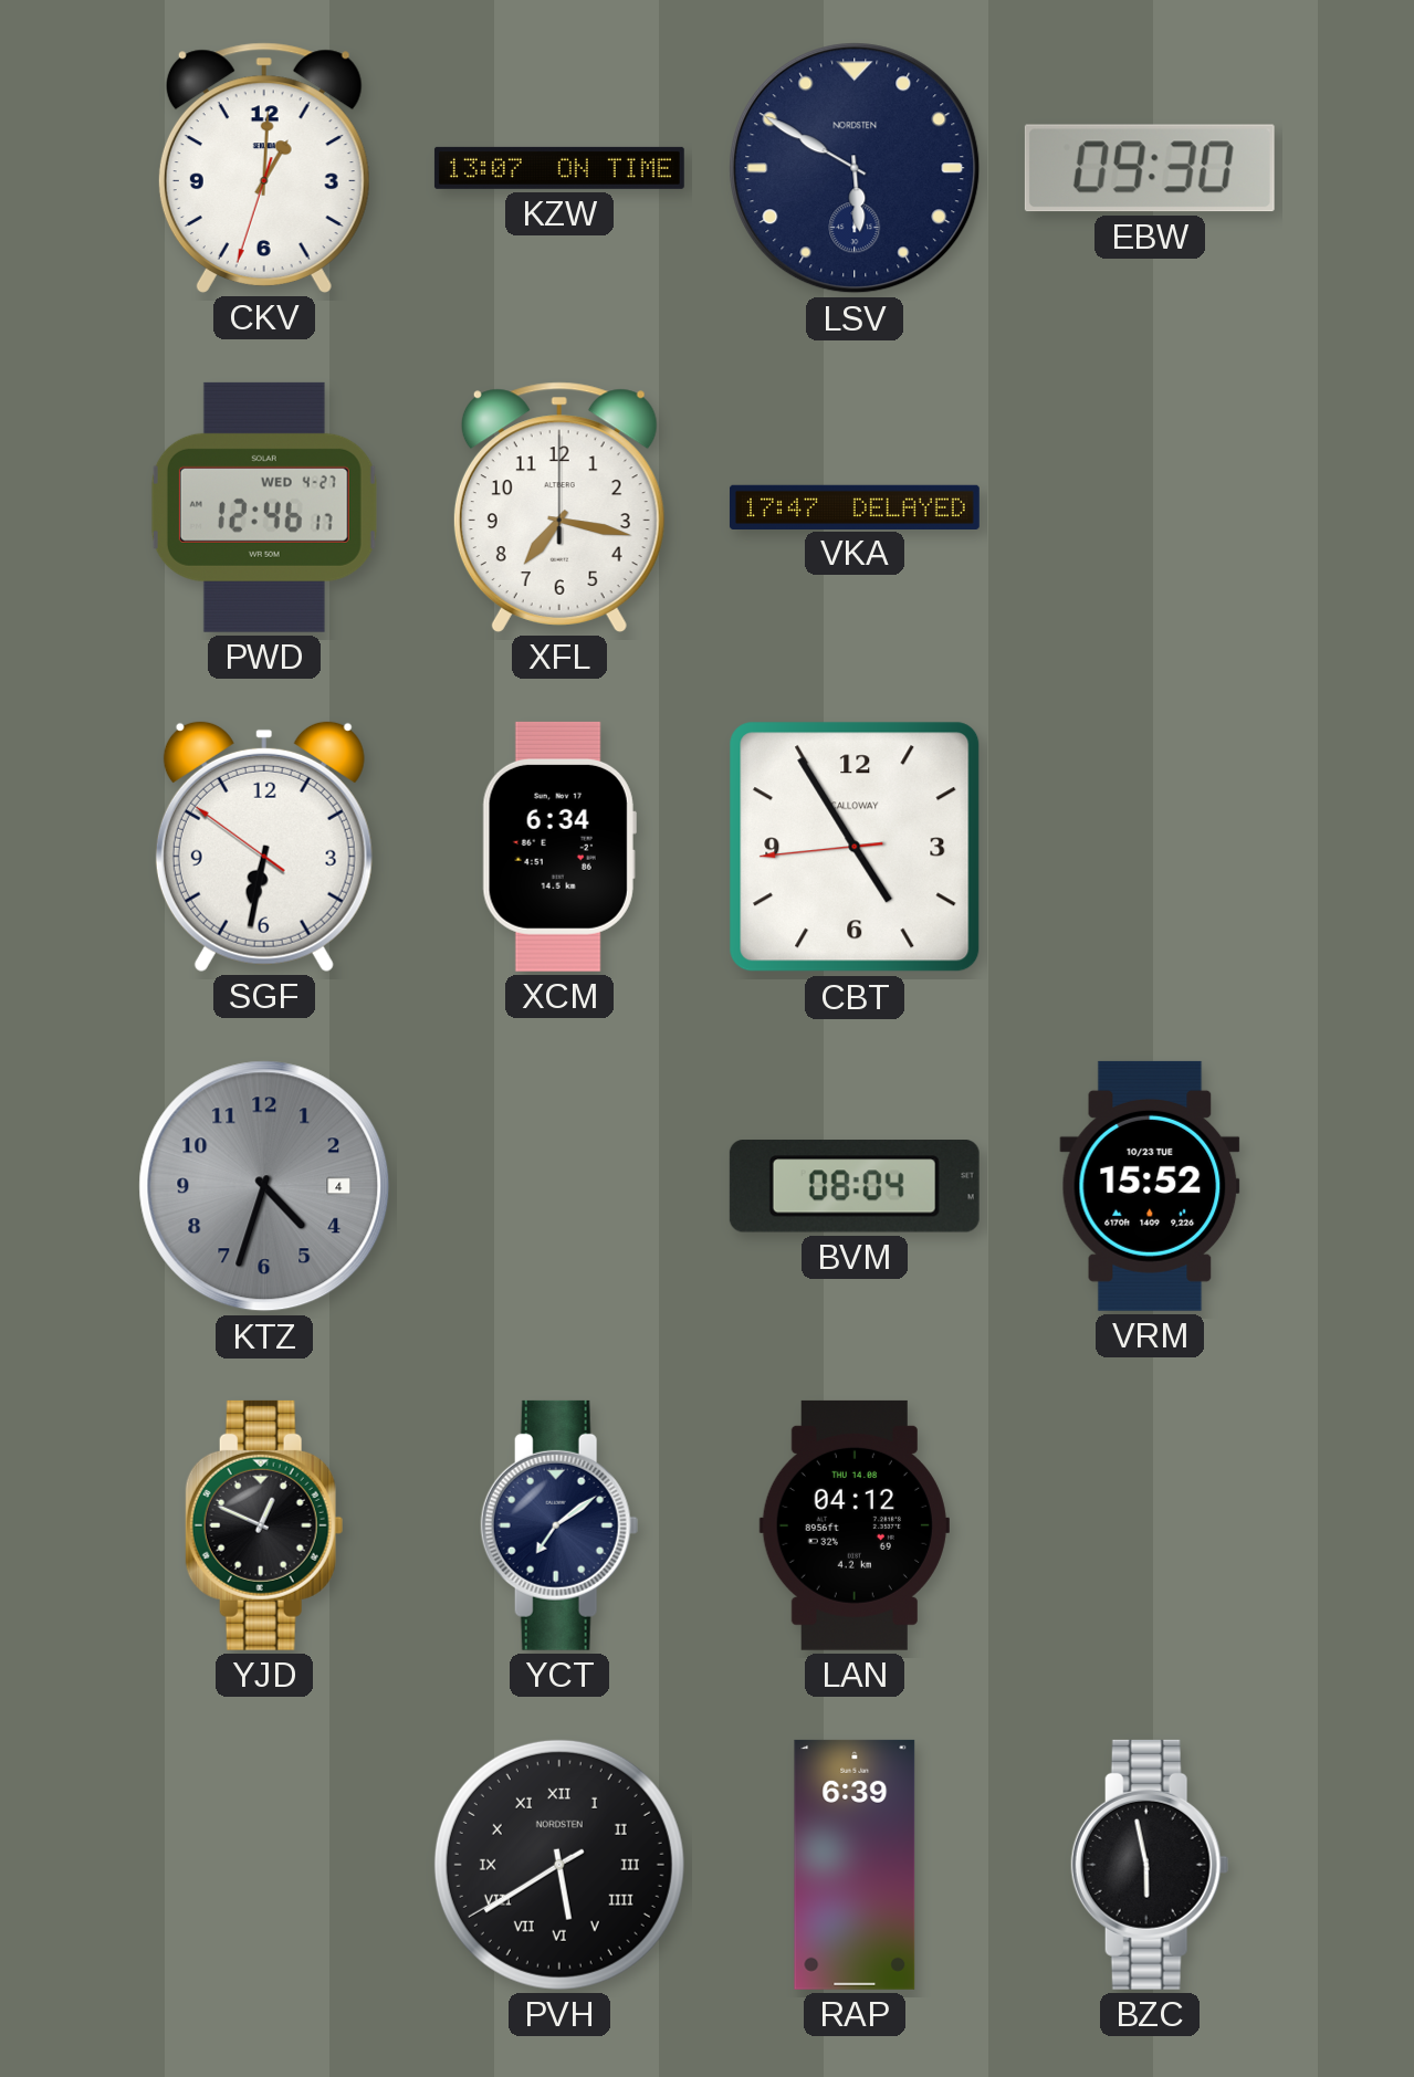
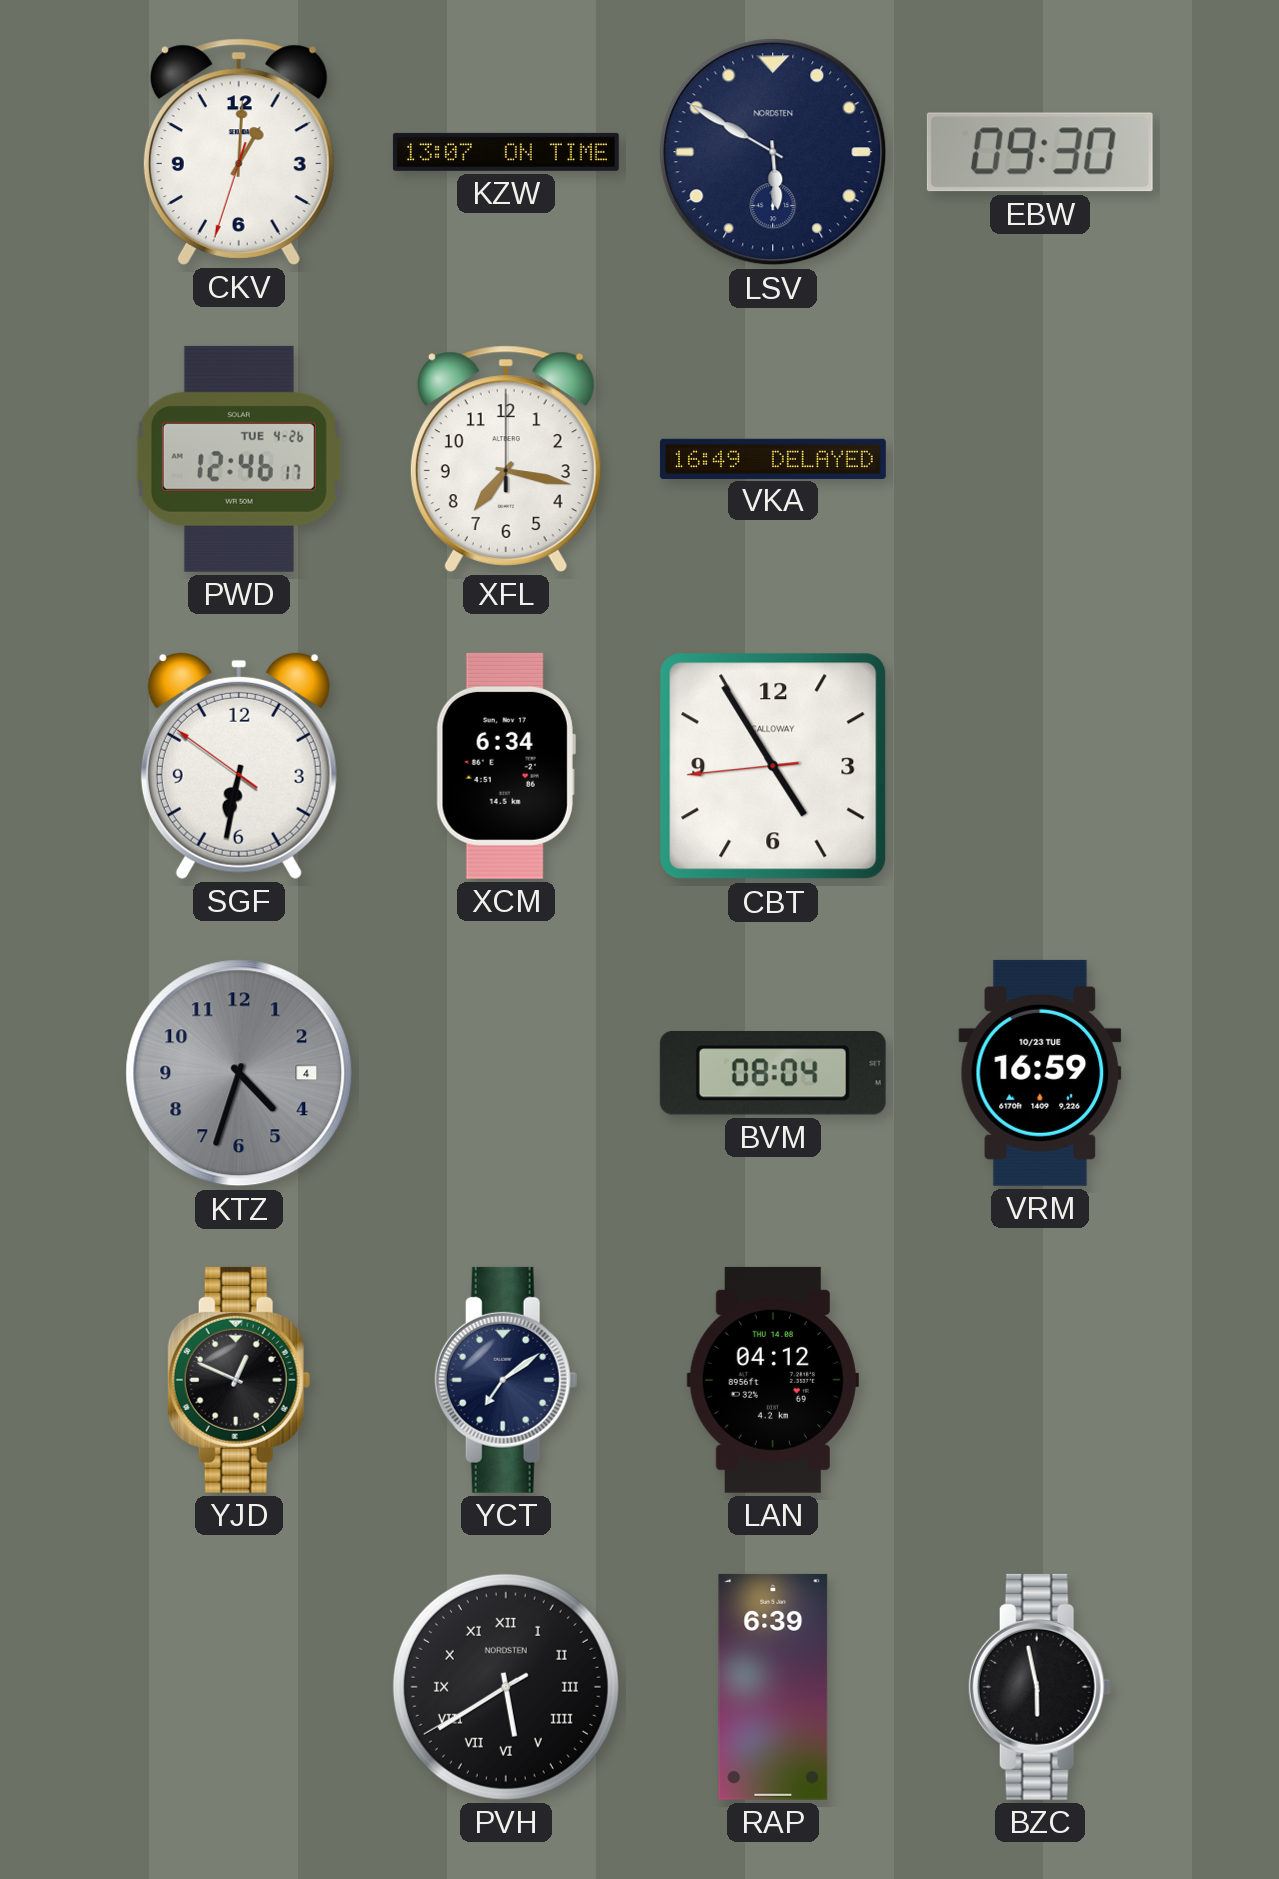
PWD date: WED 4-27 -> TUE 4-26
VKA: 17:47 -> 16:49
VRM: 15:52 -> 16:59
